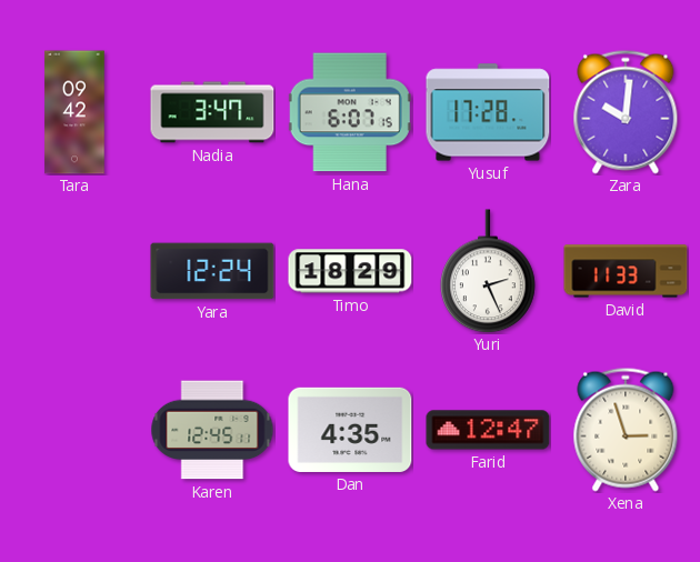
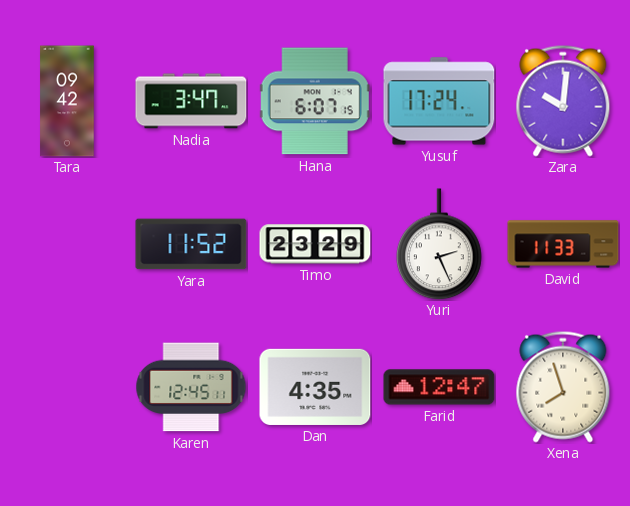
Yusuf: 17:28 -> 17:24
Yara: 12:24 -> 11:52
Timo: 18:29 -> 23:29
Xena: 2:57 -> 7:57
